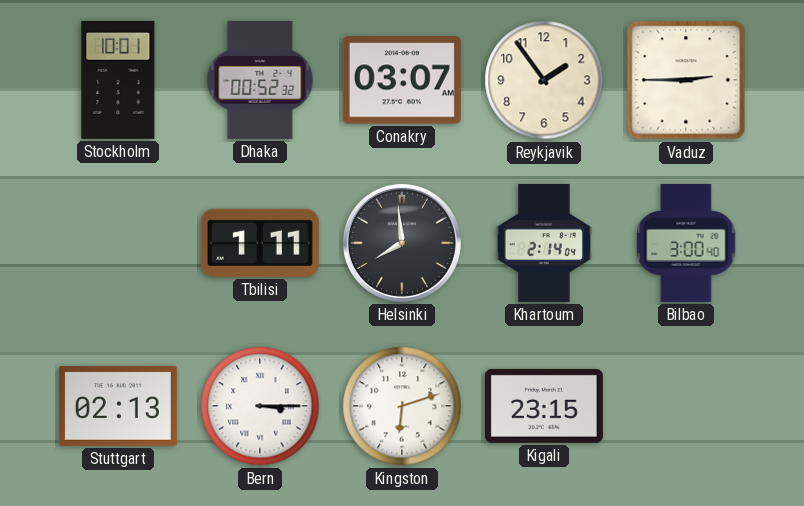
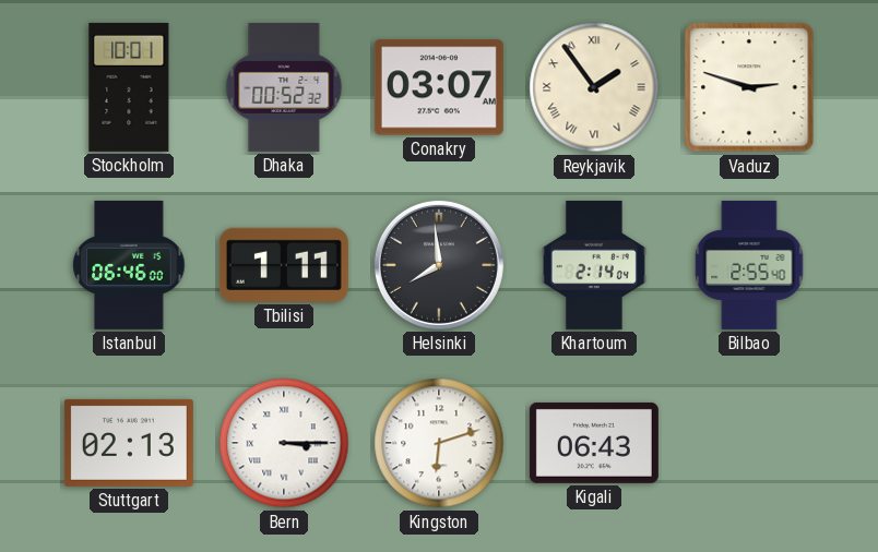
Reykjavik numerals: Arabic -> Roman
Vaduz: 2:45 -> 2:48
Istanbul: none -> 06:46
Bilbao: 3:00 -> 2:55
Kigali: 23:15 -> 06:43
